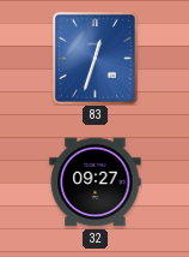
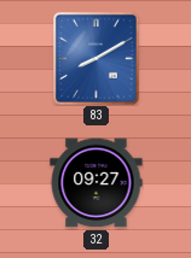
83: 12:33 -> 8:10
